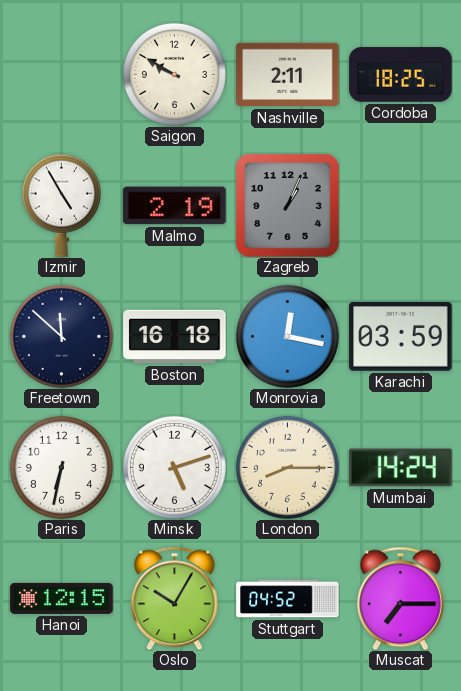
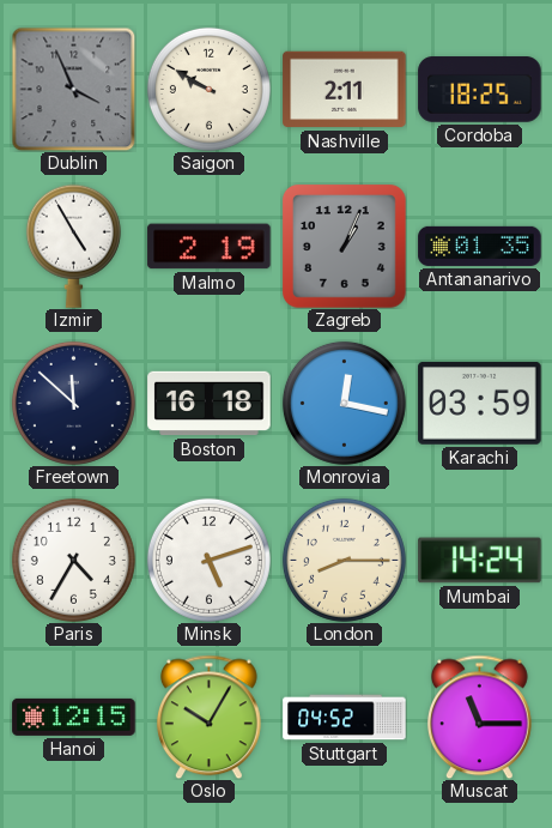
Dublin: none -> 3:56
Antananarivo: none -> 01:35
Paris: 6:32 -> 4:35
Muscat: 7:15 -> 11:15
